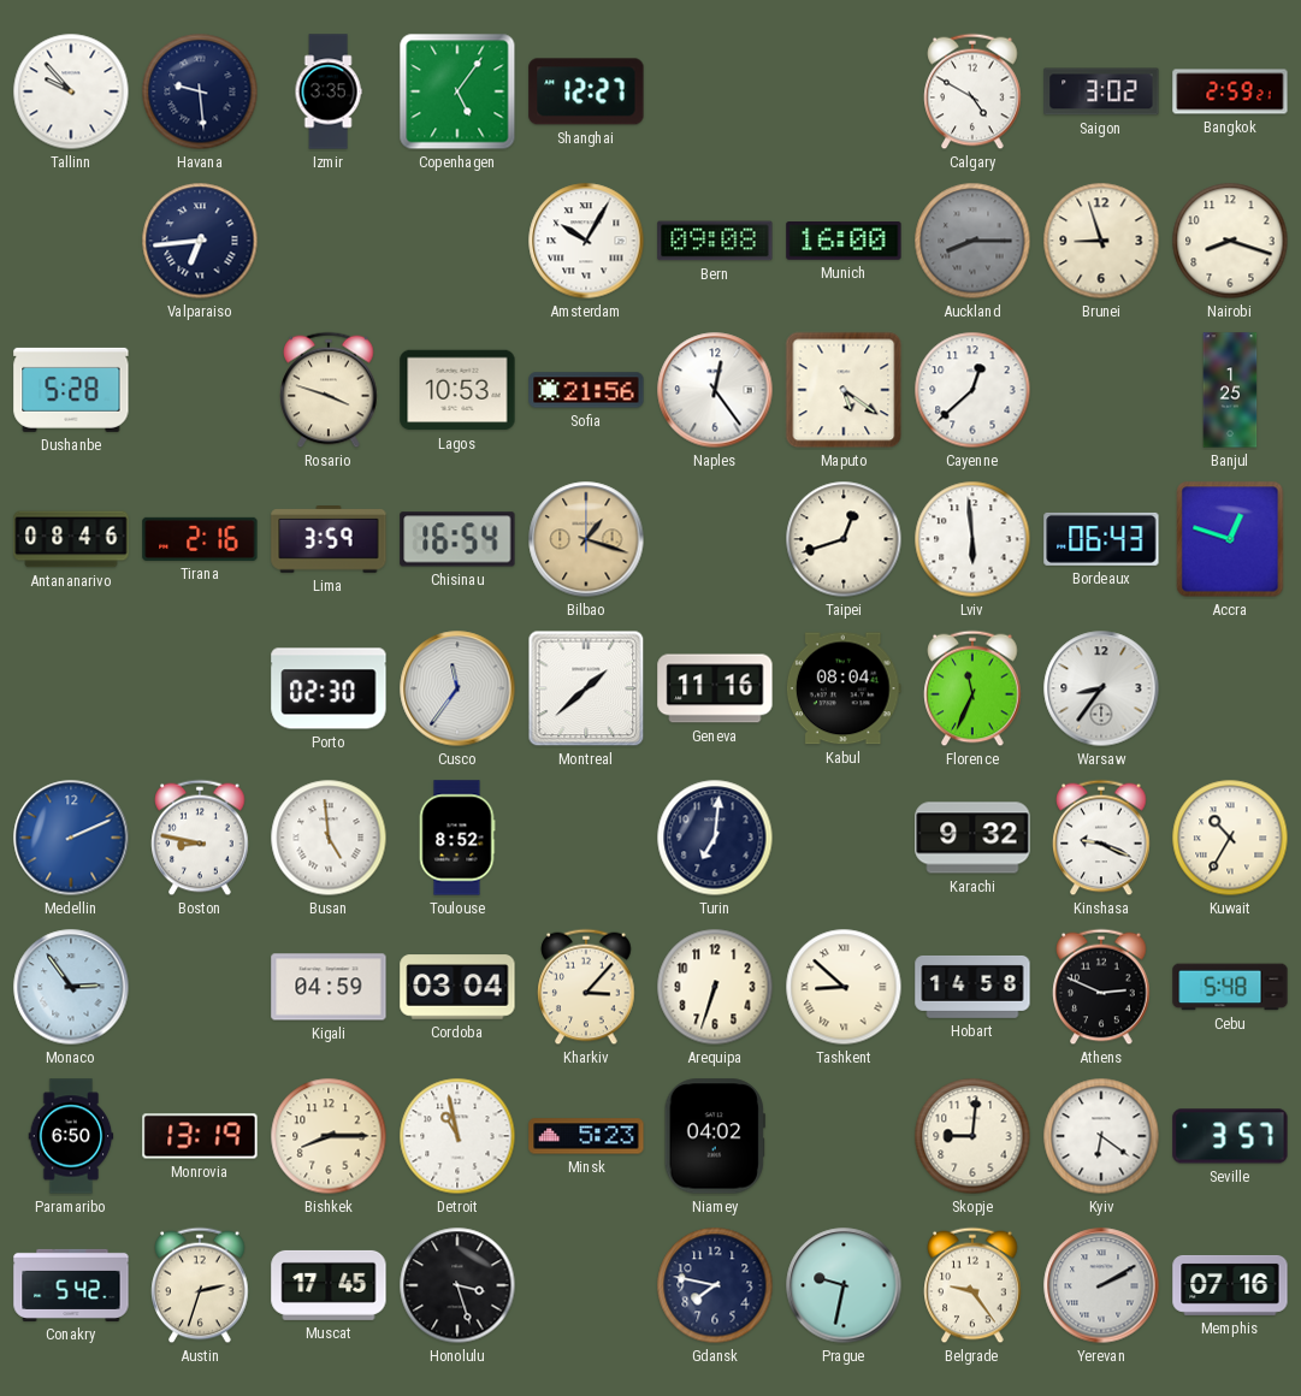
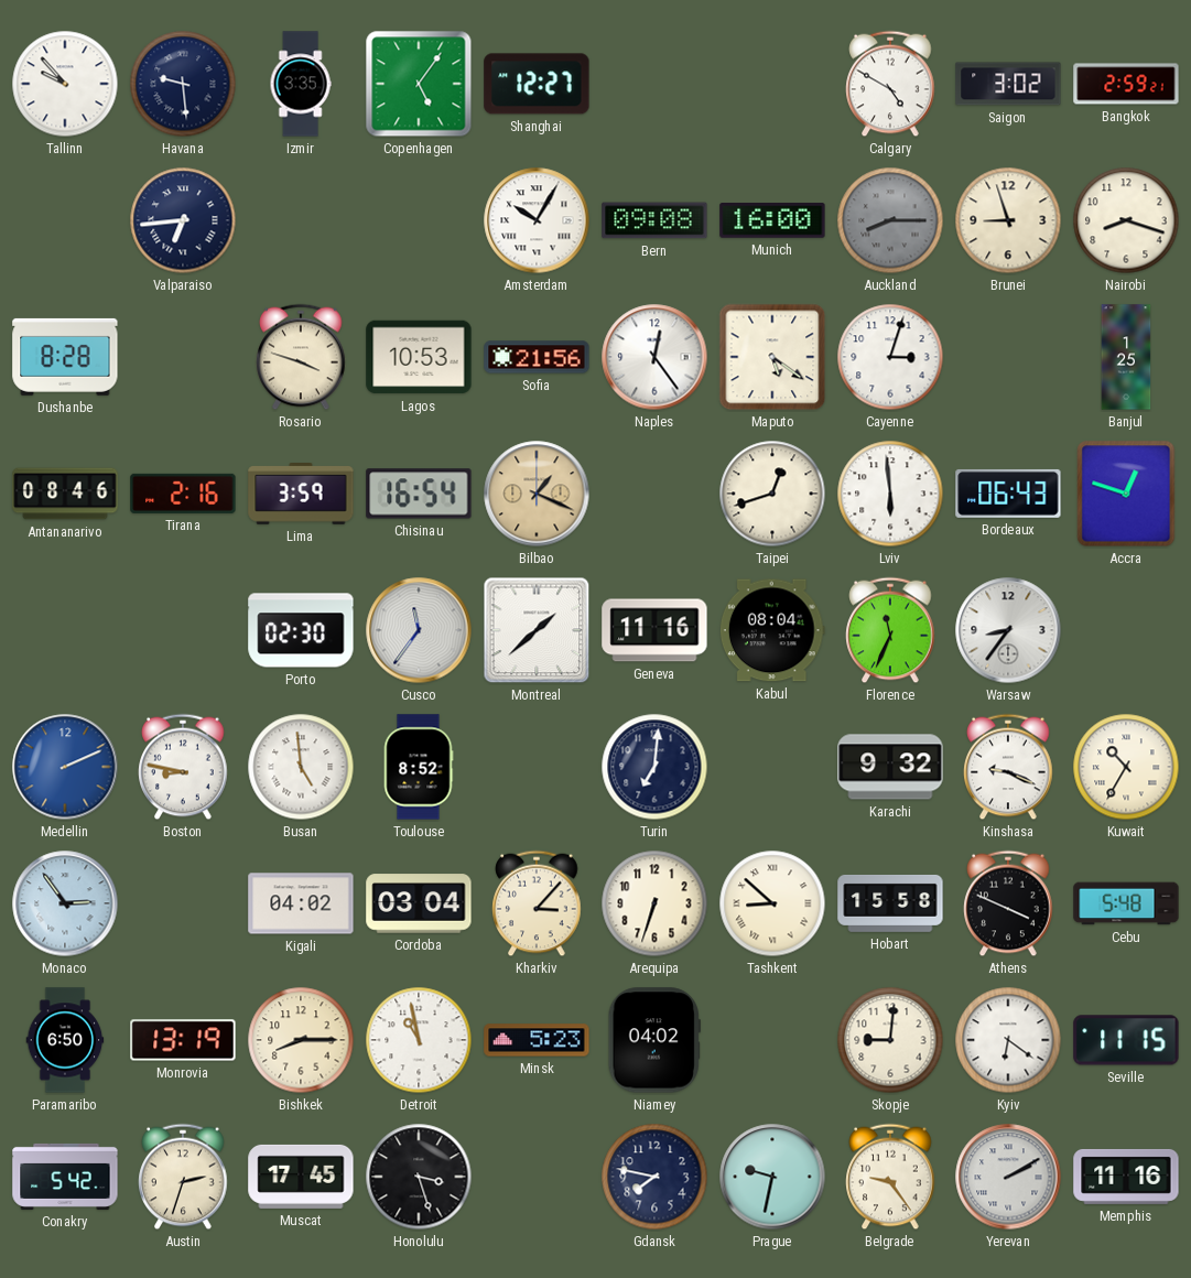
Dushanbe: 5:28 -> 8:28
Cayenne: 12:38 -> 3:03
Bilbao: 1:18 -> 1:19
Kigali: 04:59 -> 04:02
Hobart: 14:58 -> 15:58
Athens: 2:49 -> 3:49
Seville: 3:57 -> 11:15
Memphis: 07:16 -> 11:16
